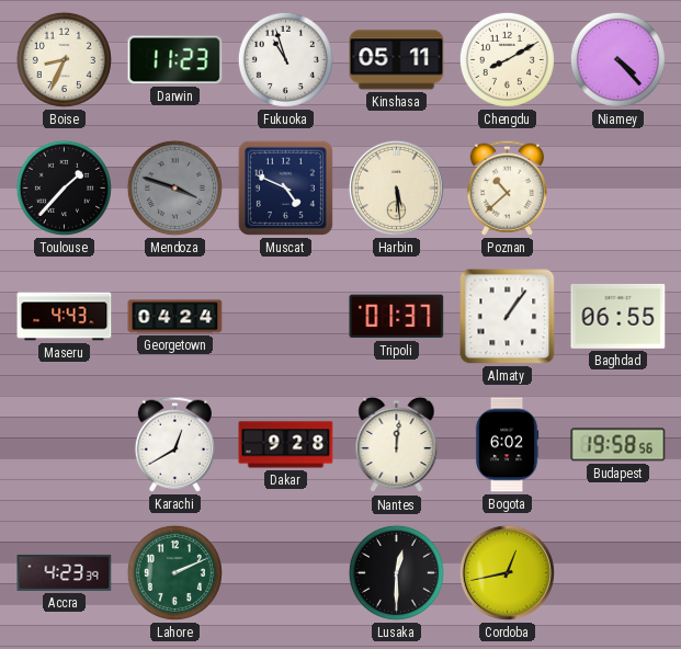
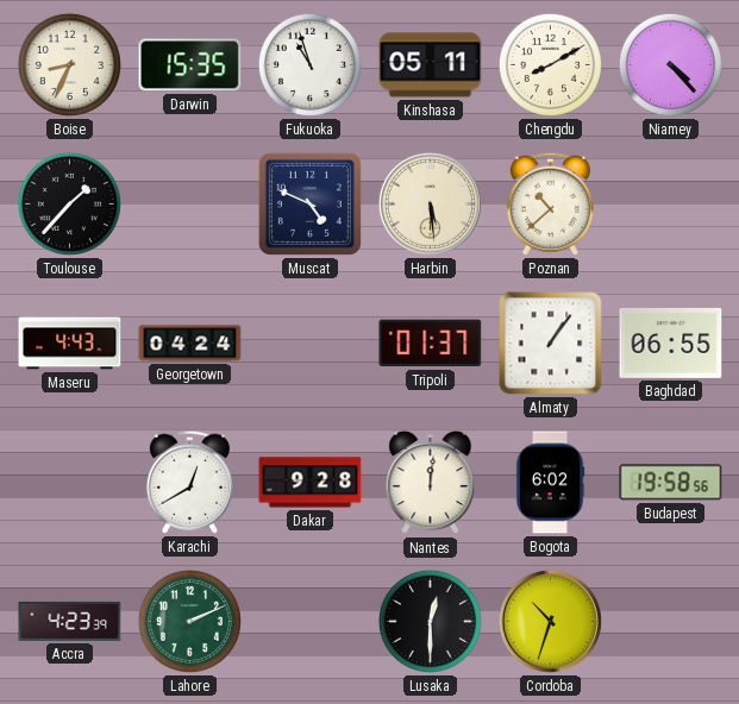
Darwin: 11:23 -> 15:35
Mendoza: 3:48 -> none
Cordoba: 12:43 -> 10:33
